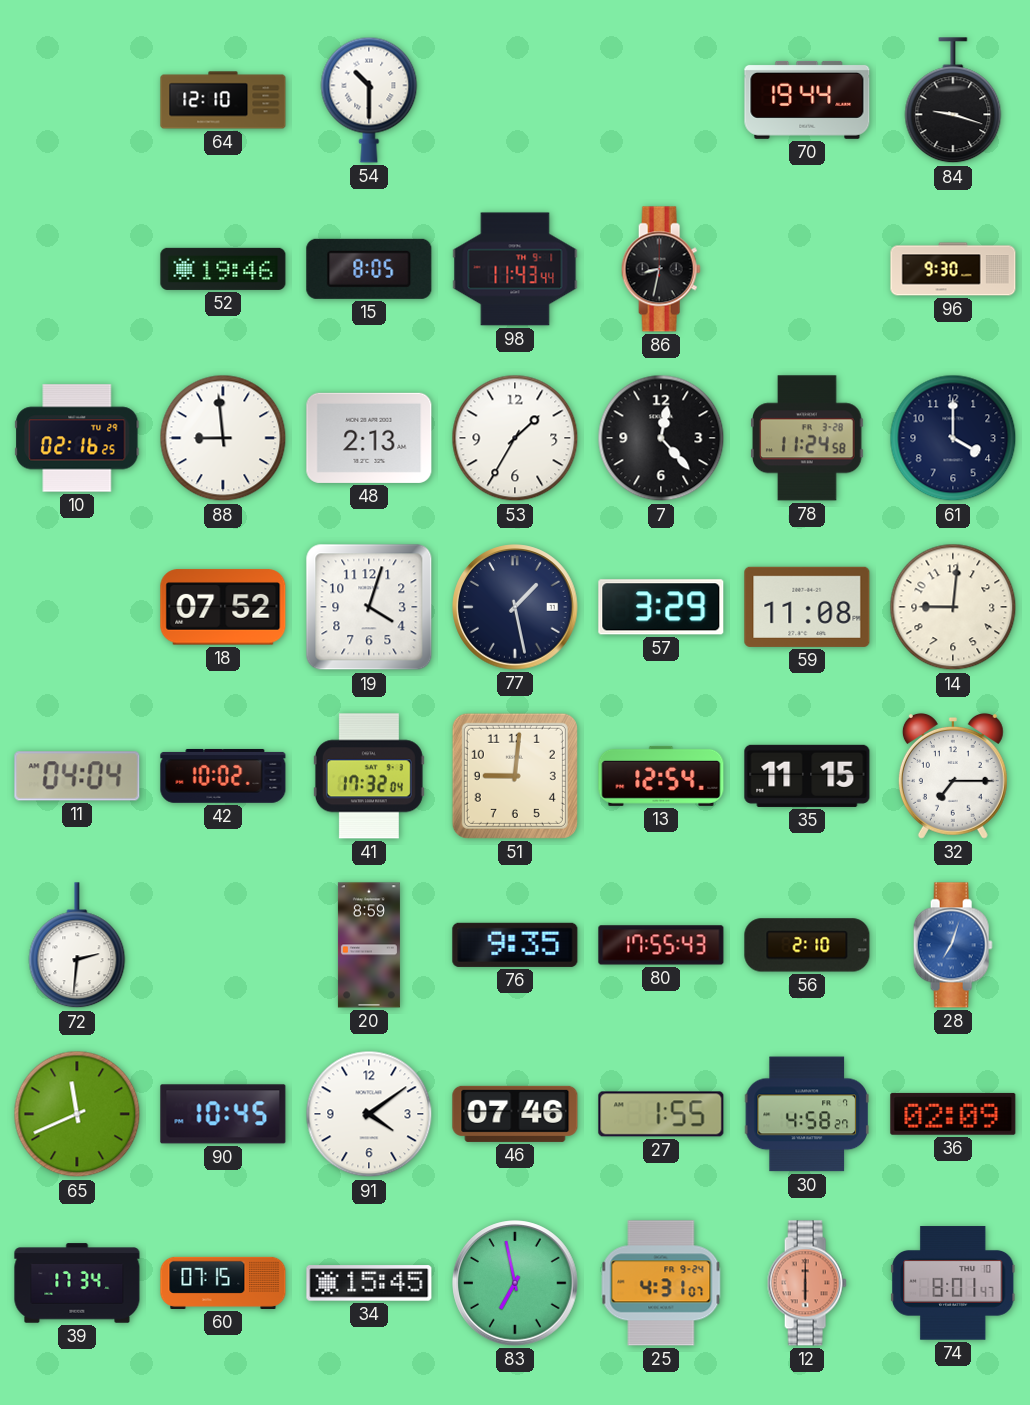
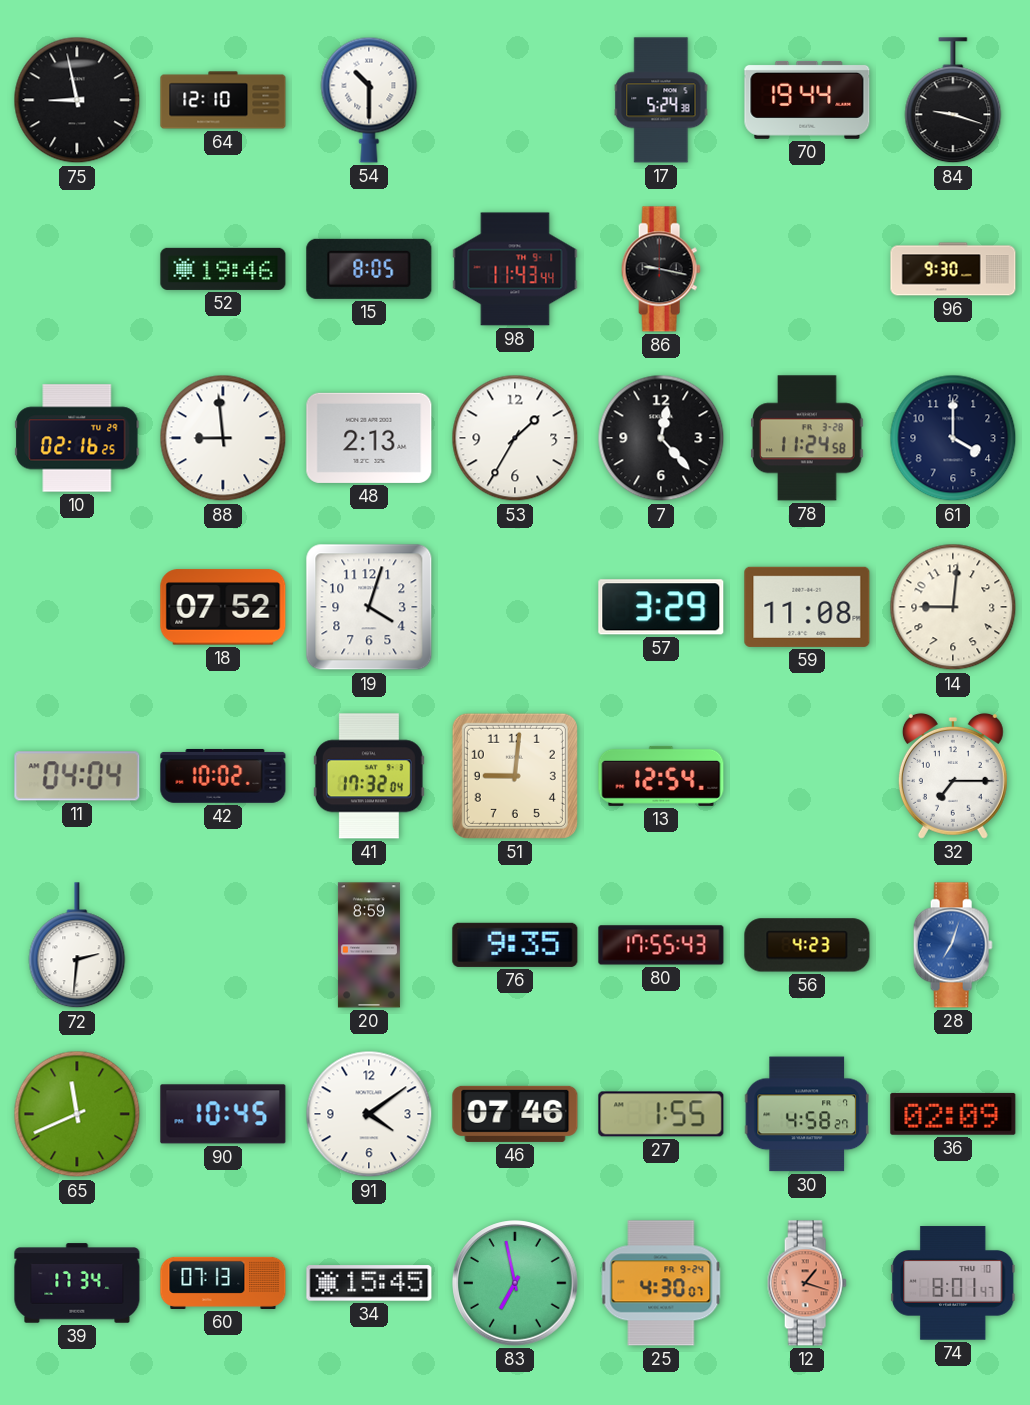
75: none -> 8:58
17: none -> 5:24
86: 8:32 -> 9:17
77: 1:28 -> none
35: 11:15 -> none
56: 2:10 -> 4:23
60: 07:15 -> 07:13
25: 4:31 -> 4:30
12: 6:00 -> 1:18
